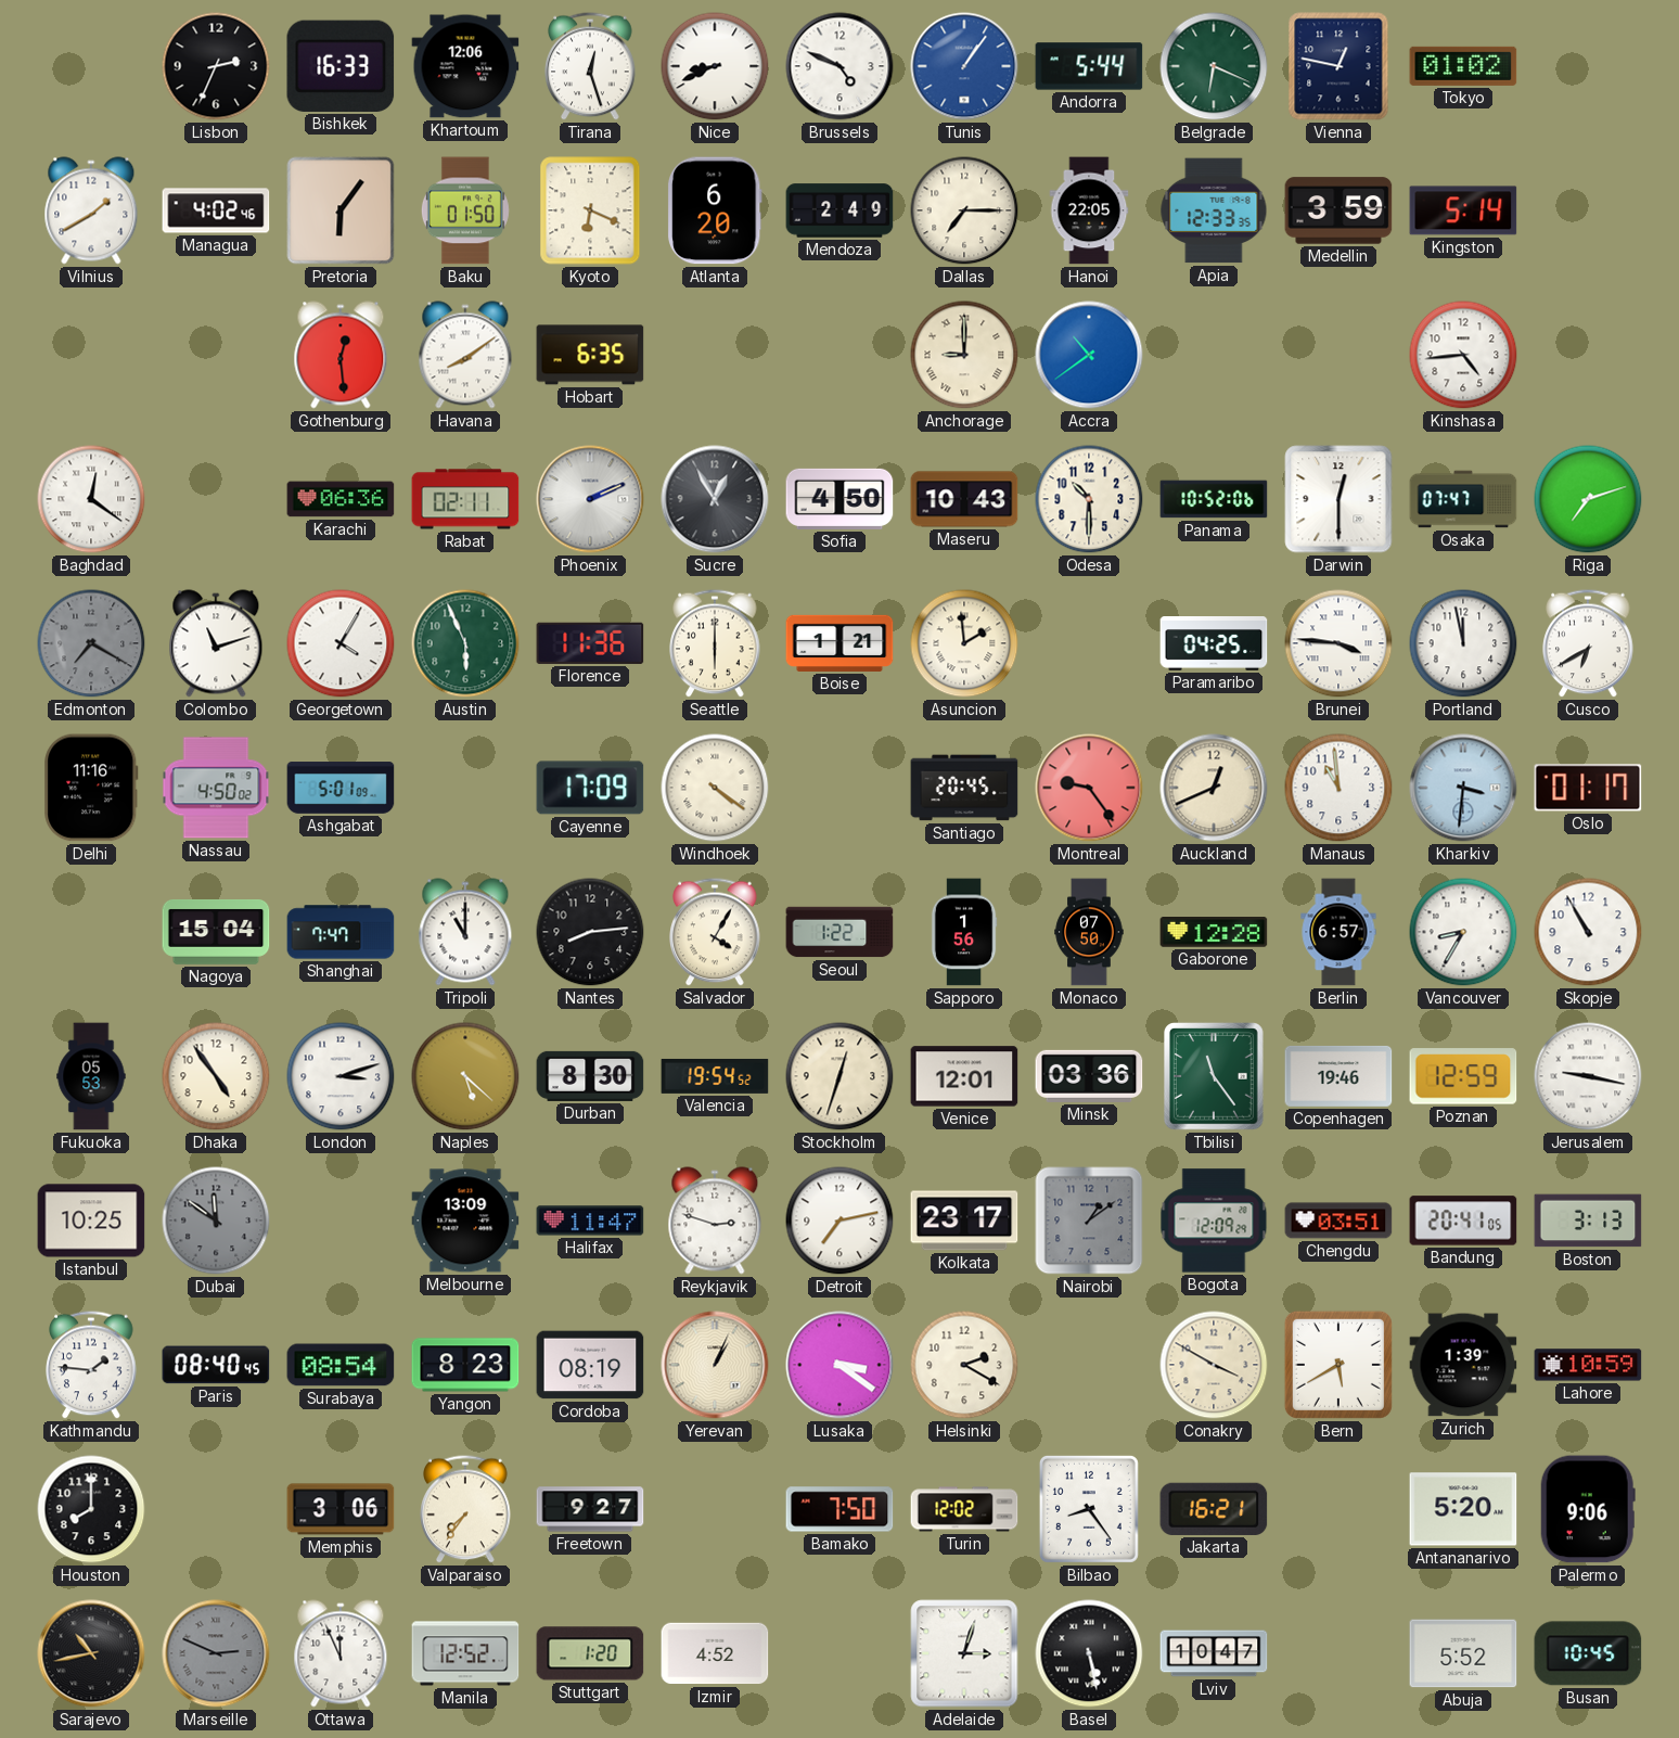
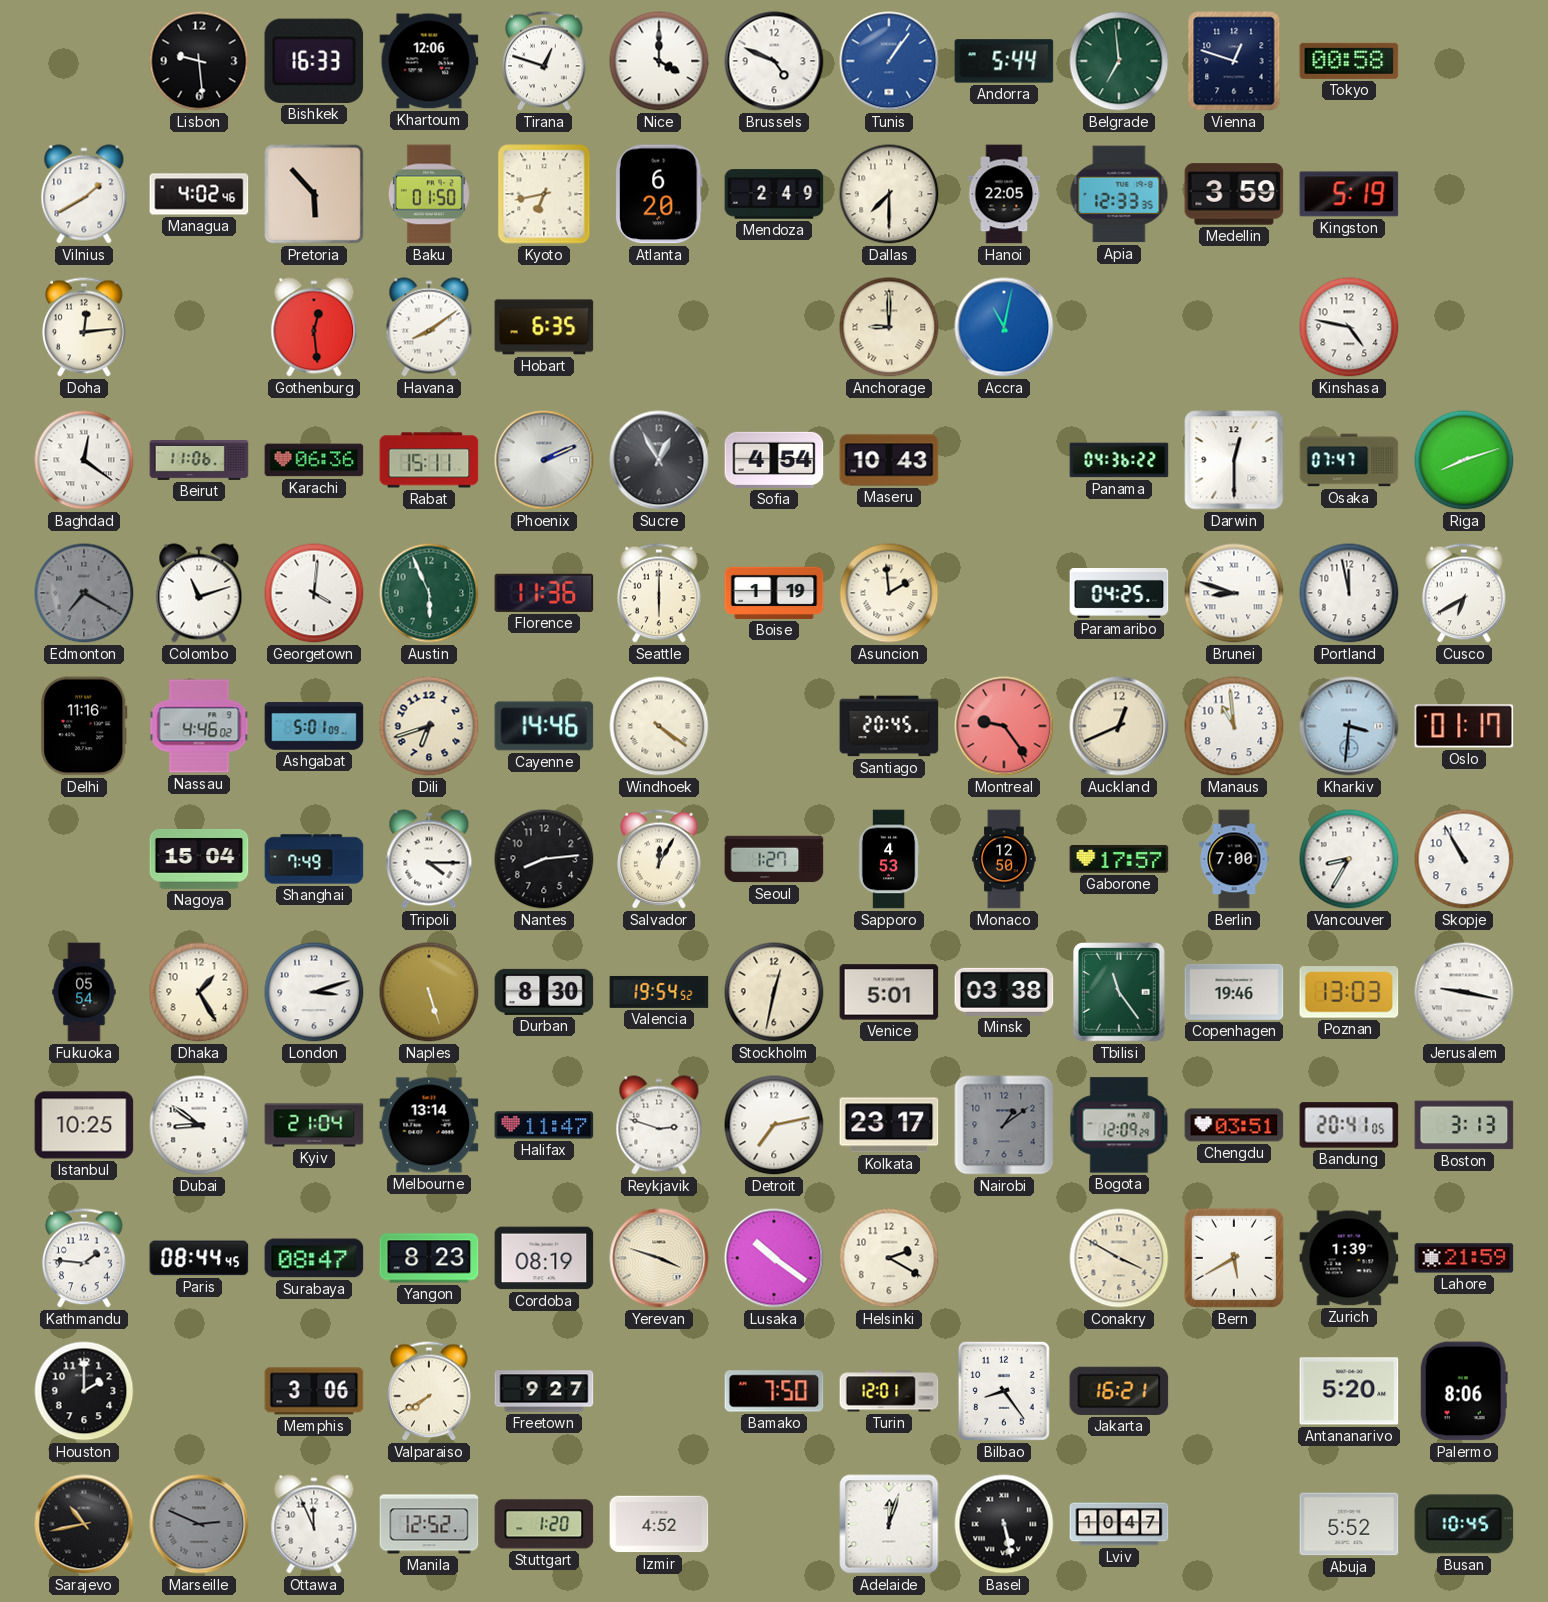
Lisbon: 2:34 -> 9:29
Tirana: 12:27 -> 12:48
Nice: 8:41 -> 4:00
Belgrade: 6:19 -> 6:59
Vienna: 12:47 -> 12:48
Tokyo: 01:02 -> 00:58
Pretoria: 6:06 -> 5:53
Kyoto: 6:19 -> 6:43
Dallas: 7:15 -> 7:30
Kingston: 5:14 -> 5:19
Doha: none -> 12:14
Accra: 10:39 -> 11:02
Kinshasa: 4:44 -> 4:47
Beirut: none -> 11:06
Rabat: 02:11 -> 15:11
Sofia: 4:50 -> 4:54
Odesa: 10:30 -> none
Panama: 10:52 -> 04:36
Riga: 7:12 -> 8:12
Georgetown: 4:05 -> 4:01
Boise: 1:21 -> 1:19
Brunei: 3:46 -> 8:48
Nassau: 4:50 -> 4:46
Dili: none -> 6:42
Cayenne: 17:09 -> 14:46
Shanghai: 7:47 -> 7:49
Tripoli: 11:00 -> 4:15
Salvador: 4:05 -> 12:05
Seoul: 1:22 -> 1:27
Sapporo: 1:56 -> 4:53
Monaco: 07:50 -> 12:50
Gaborone: 12:28 -> 17:57
Berlin: 6:57 -> 7:00
Fukuoka: 05:53 -> 05:54
Dhaka: 4:54 -> 1:25
Naples: 5:22 -> 5:27
Stockholm: 12:33 -> 12:32
Venice: 12:01 -> 5:01
Minsk: 03:36 -> 03:38
Poznan: 12:59 -> 13:03
Dubai: 11:51 -> 8:51
Dubai dial: grey -> white
Kyiv: none -> 21:04
Melbourne: 13:09 -> 13:14
Paris: 08:40 -> 08:44
Surabaya: 08:54 -> 08:47
Yerevan: 1:04 -> 3:48
Lusaka: 3:21 -> 10:21
Lahore: 10:59 -> 21:59
Houston: 8:00 -> 2:00
Valparaiso: 7:36 -> 7:40
Turin: 12:02 -> 12:01
Palermo: 9:06 -> 8:06
Adelaide: 3:03 -> 12:03
